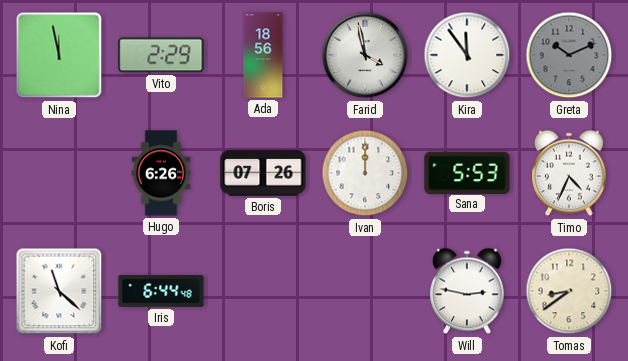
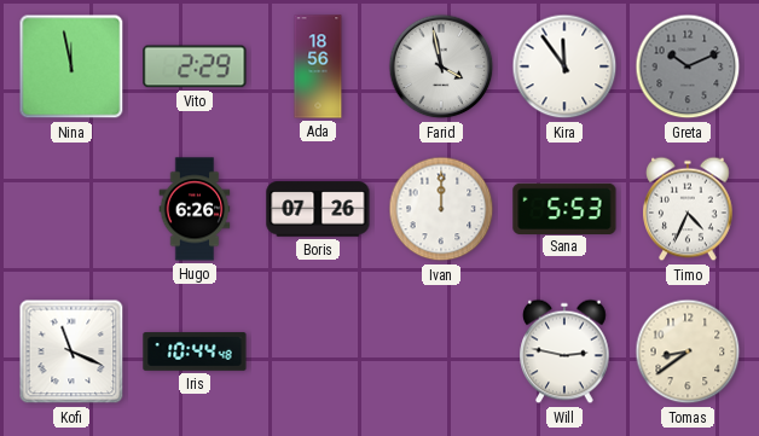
Kofi: 11:22 -> 11:19
Iris: 6:44 -> 10:44
